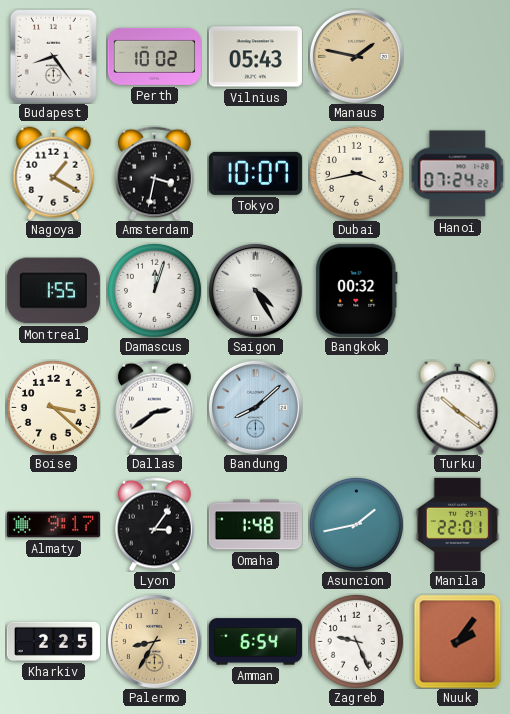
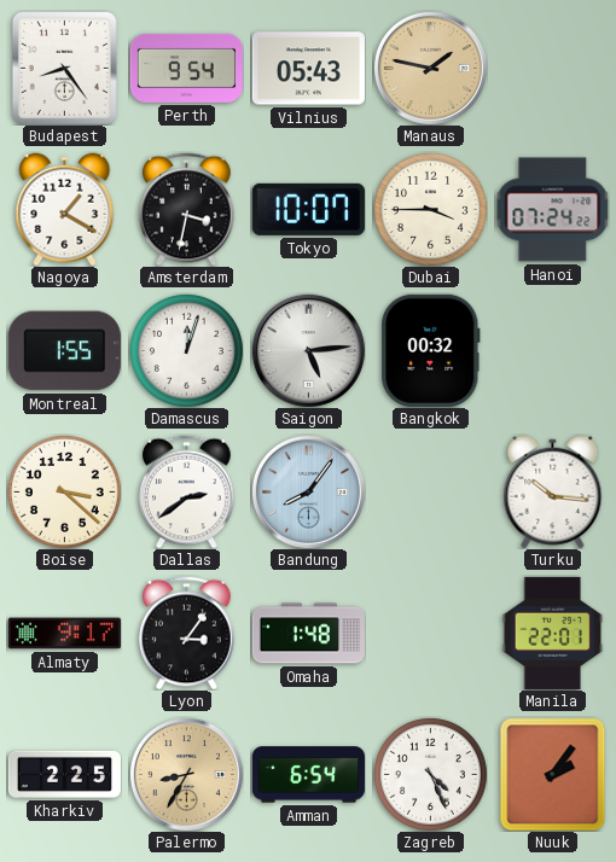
Perth: 10:02 -> 9:54
Dubai: 3:43 -> 3:45
Saigon: 4:25 -> 5:14
Bandung: 8:08 -> 8:06
Turku: 10:21 -> 10:16
Asuncion: 1:43 -> none
Zagreb: 9:26 -> 4:26
